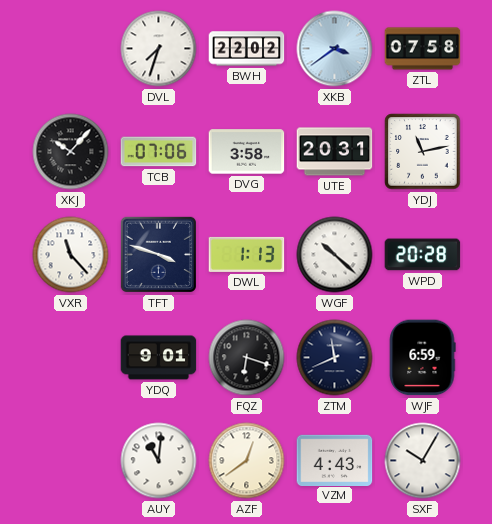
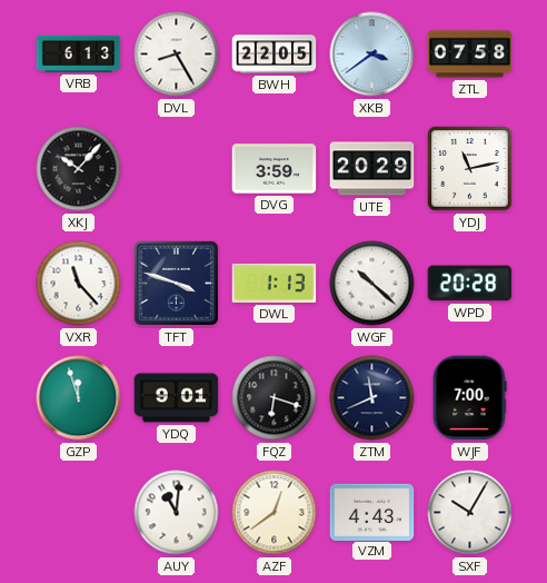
VRB: none -> 6:13
DVL: 7:33 -> 8:25
BWH: 22:02 -> 22:05
TCB: 07:06 -> none
DVG: 3:58 -> 3:59
UTE: 20:31 -> 20:29
GZP: none -> 11:57
WJF: 6:59 -> 7:00
